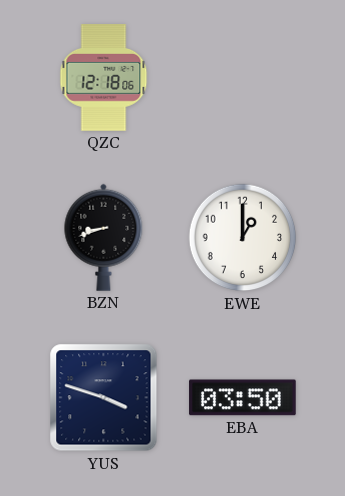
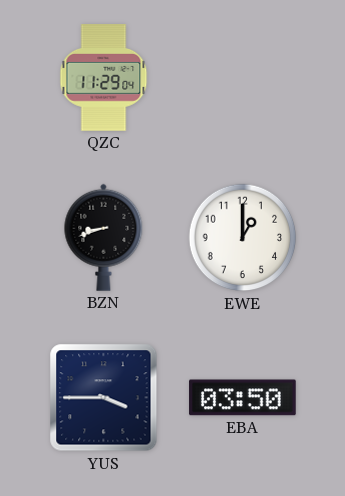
QZC: 12:18 -> 11:29
YUS: 3:48 -> 3:45
